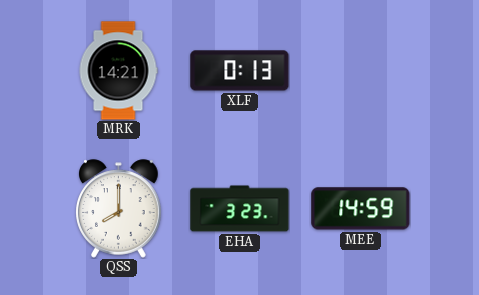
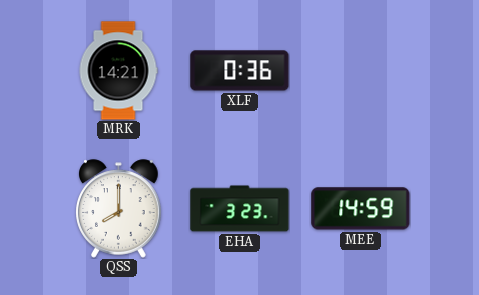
XLF: 0:13 -> 0:36
